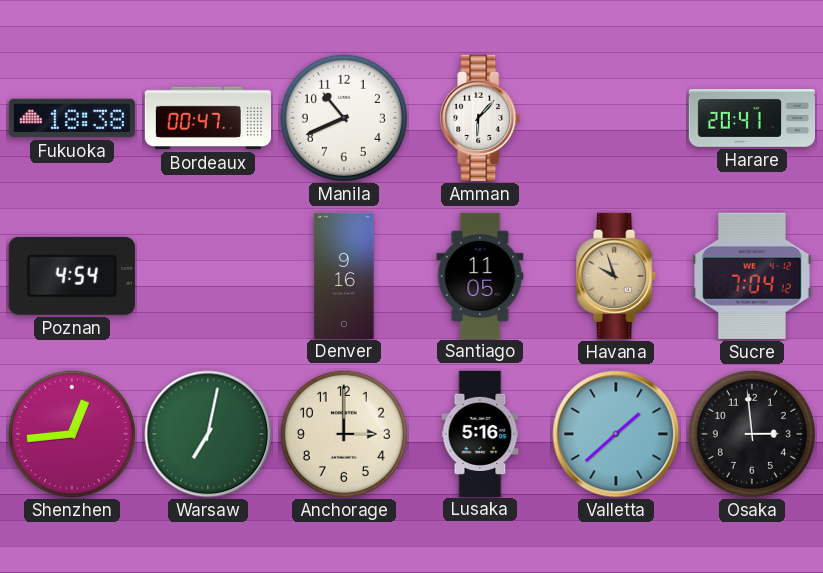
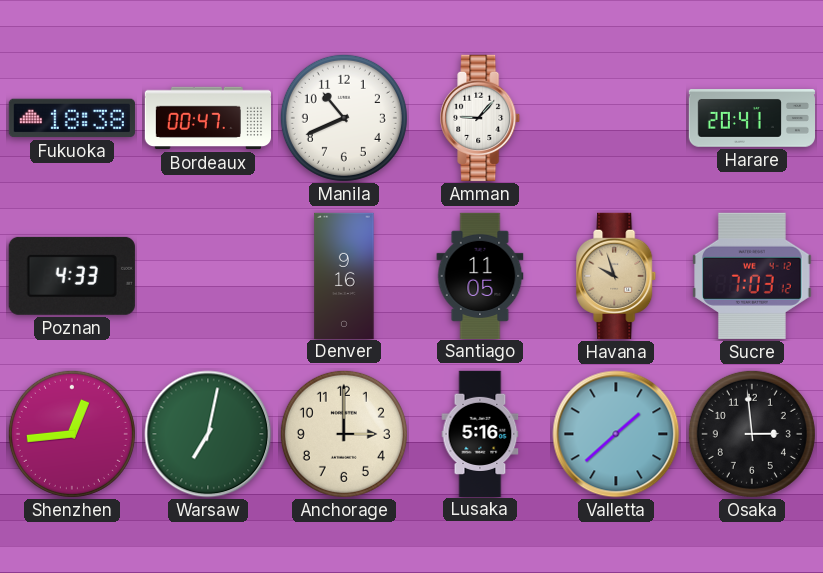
Amman: 6:07 -> 9:07
Poznan: 4:54 -> 4:33
Sucre: 7:04 -> 7:03
